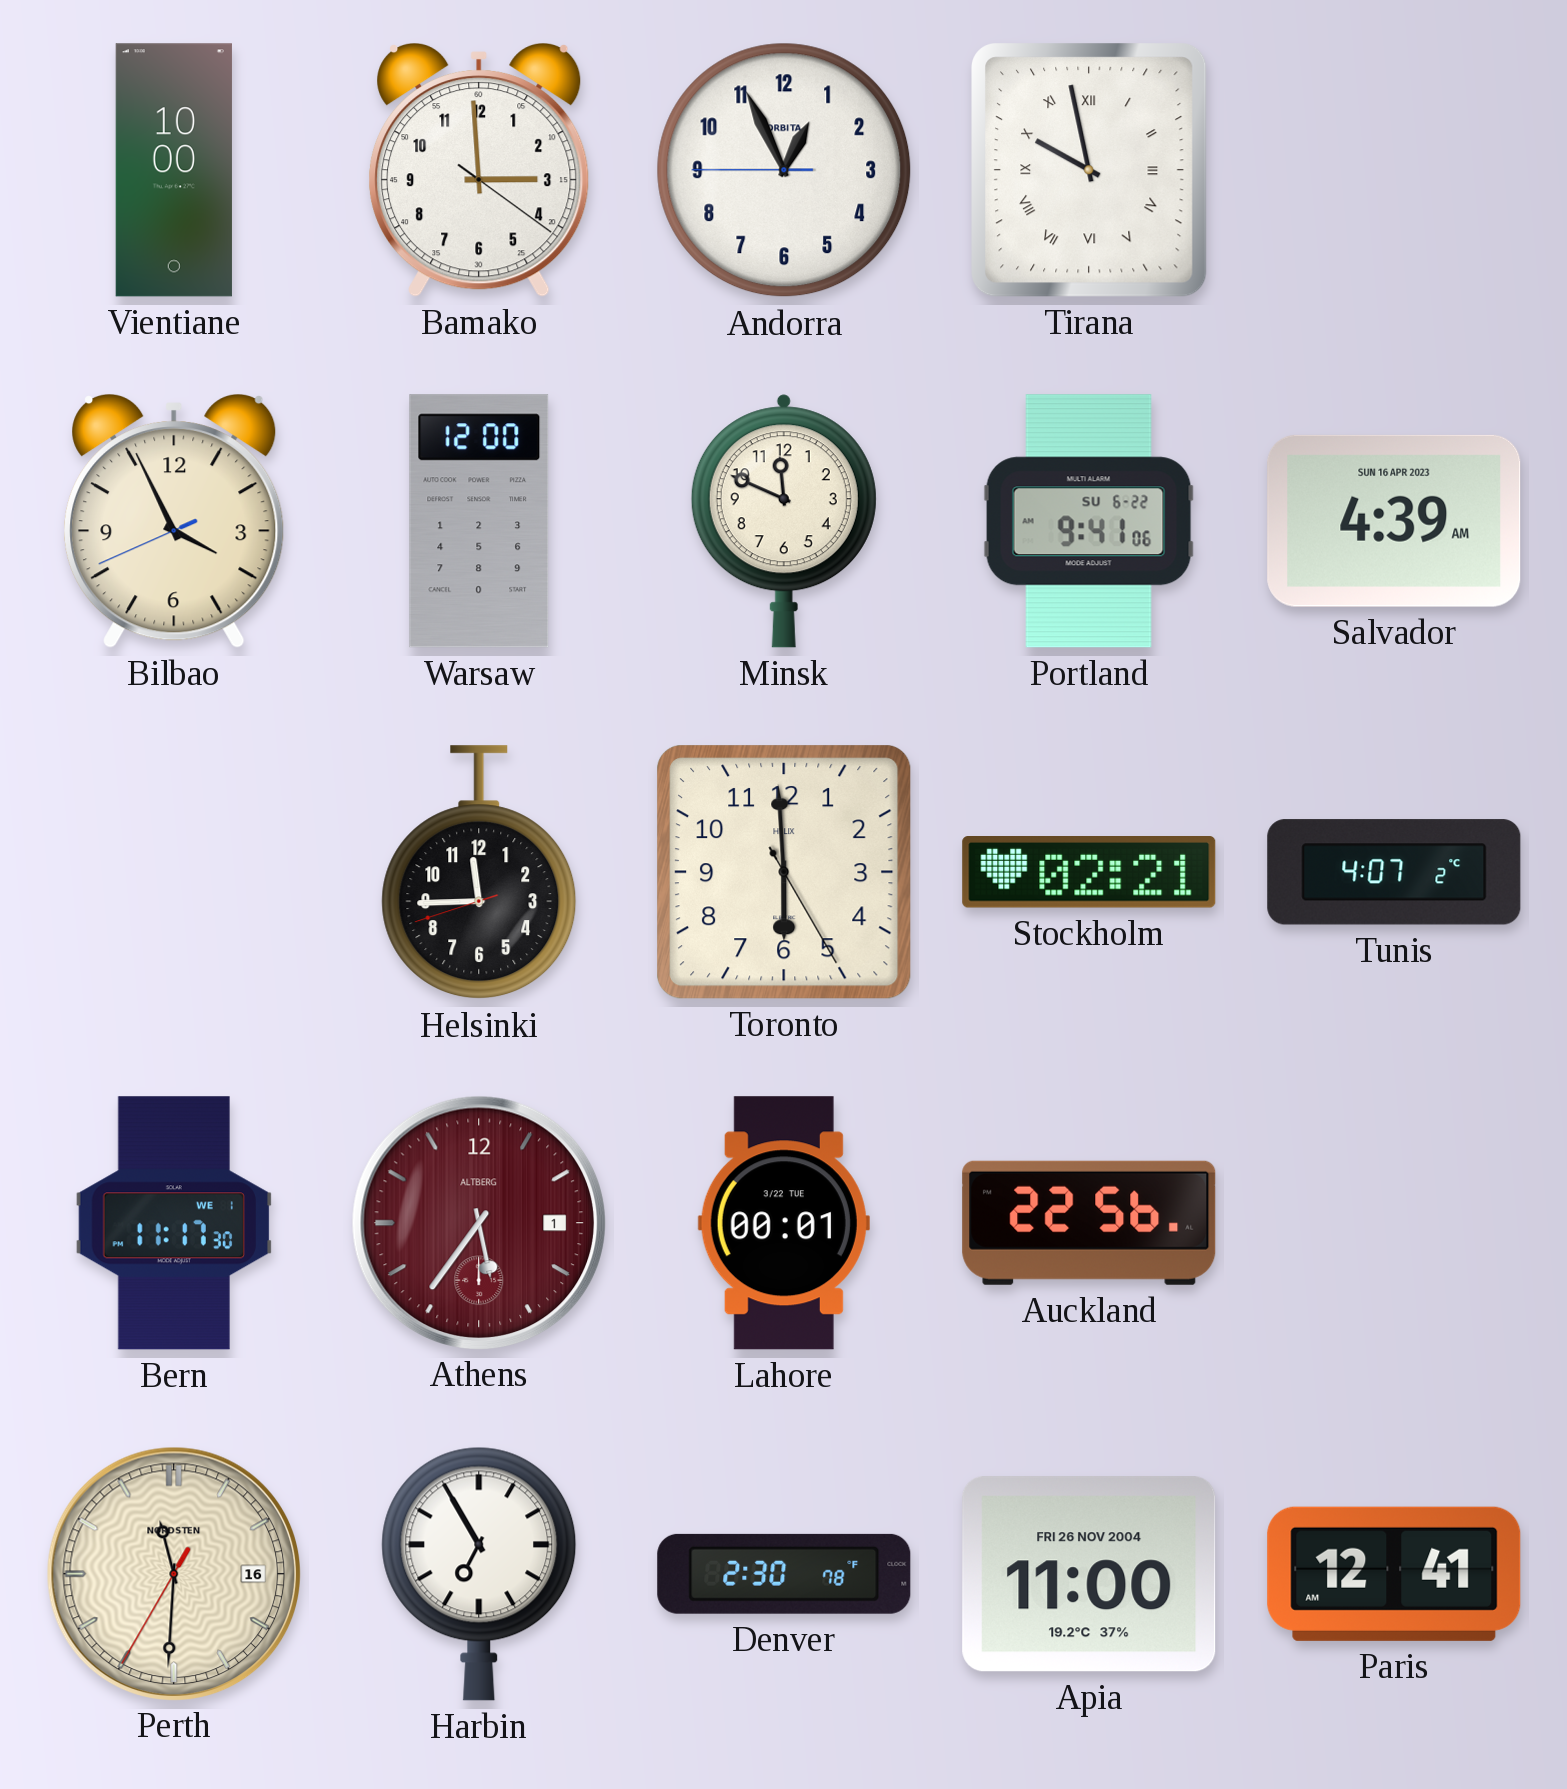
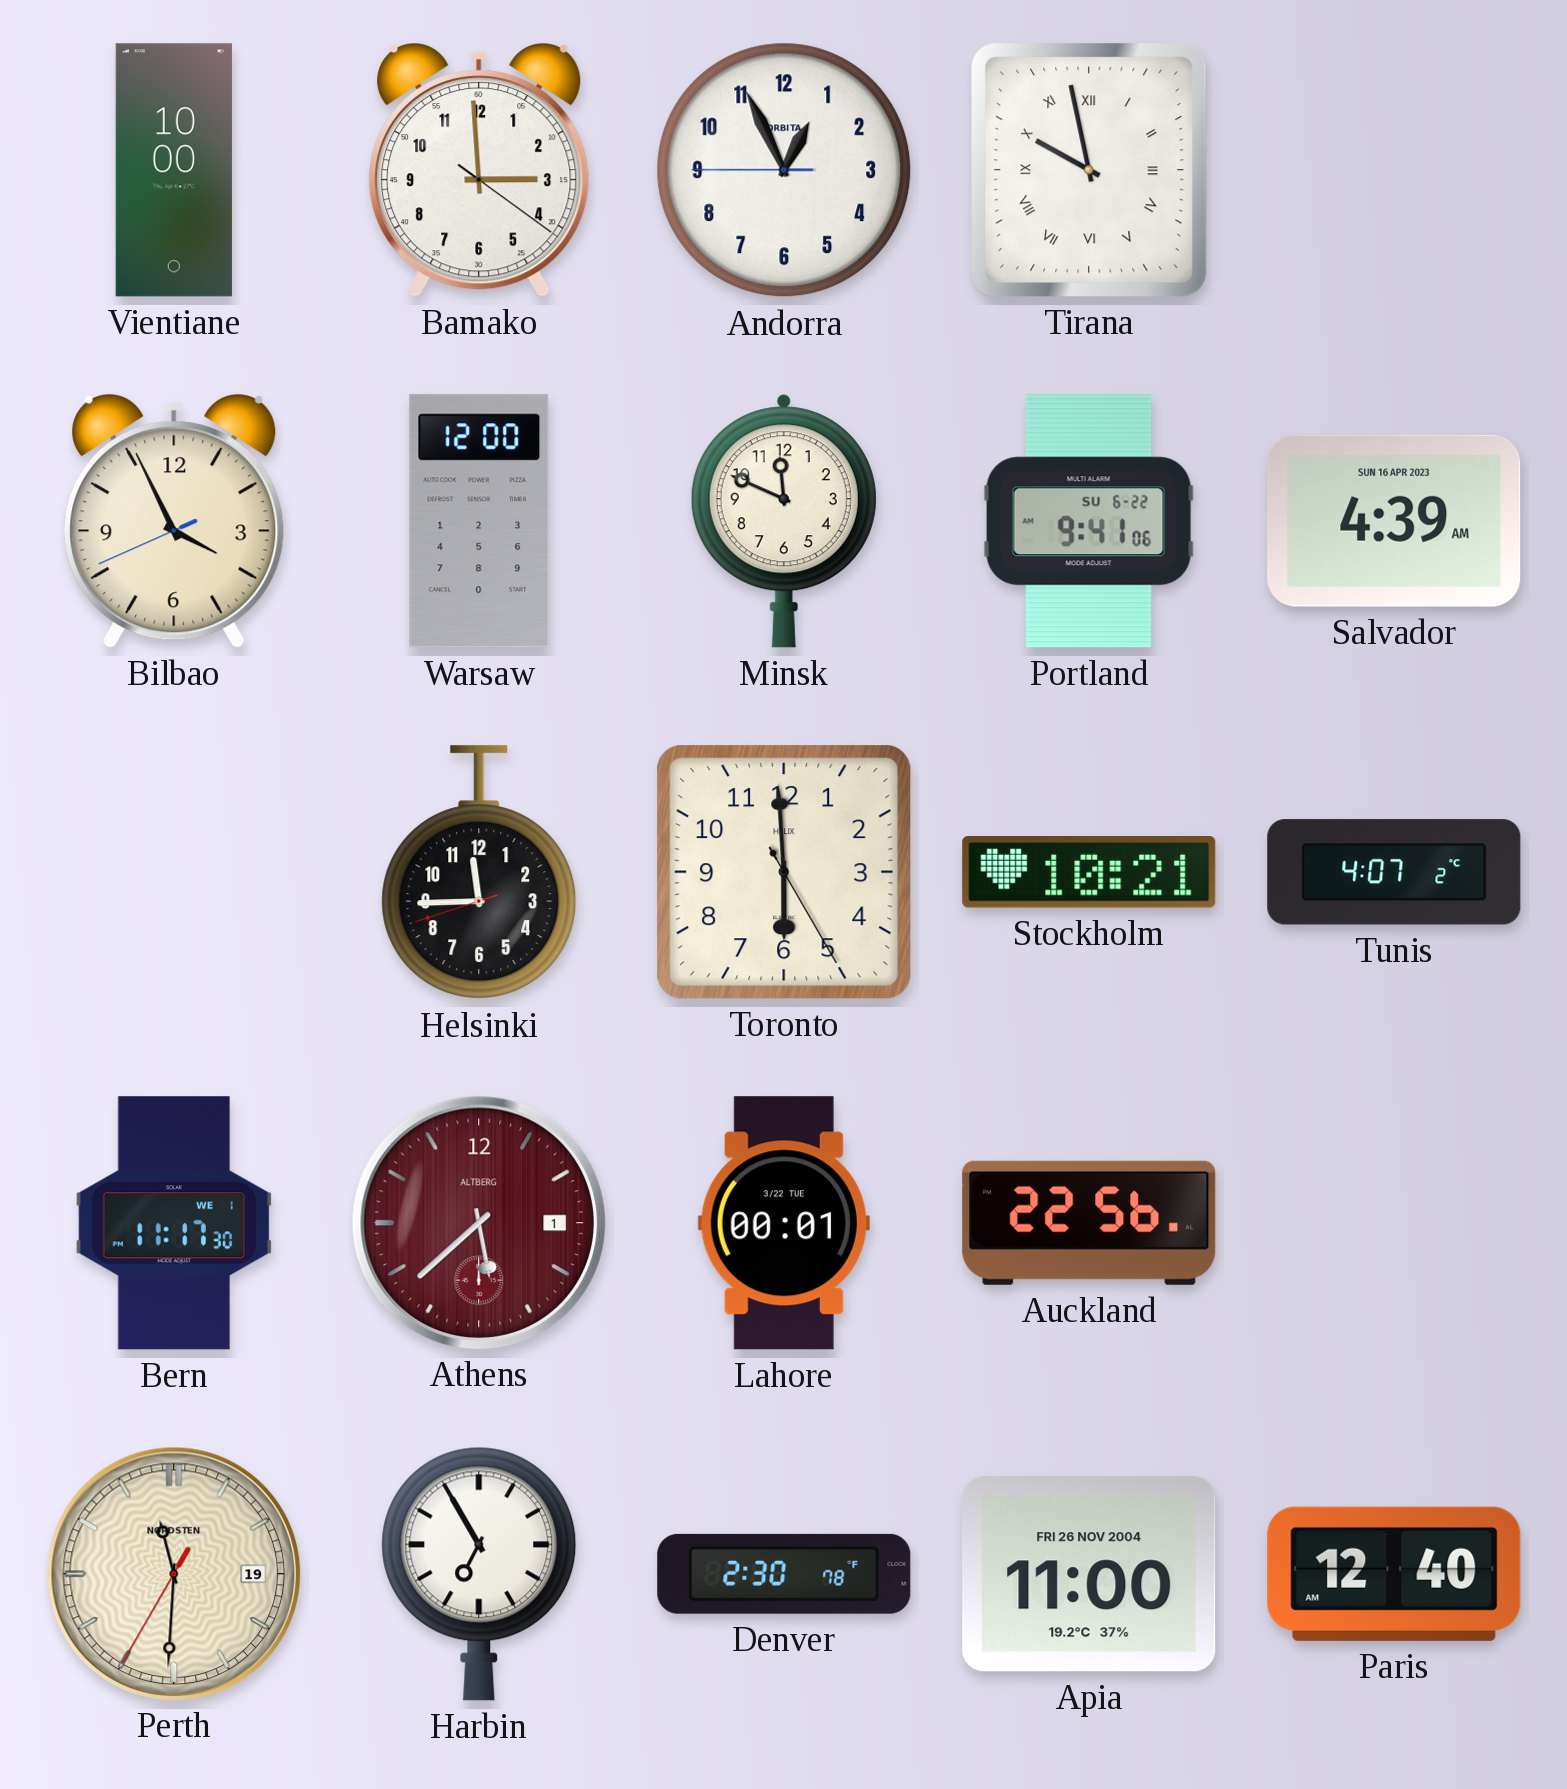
Stockholm: 02:21 -> 10:21
Athens: 5:36 -> 5:38
Perth date: 16 -> 19
Paris: 12:41 -> 12:40
